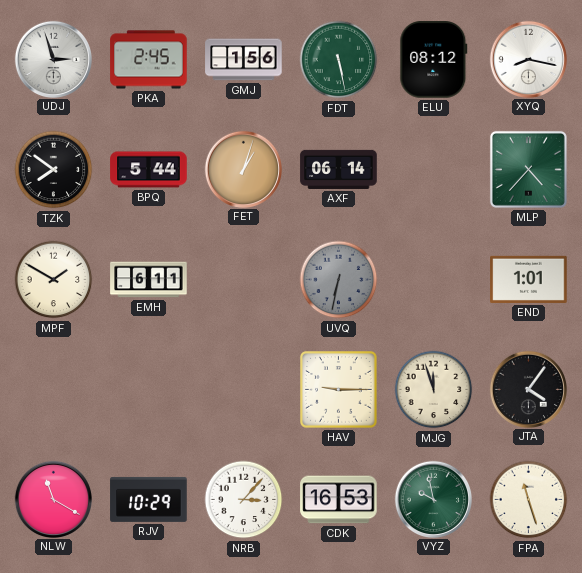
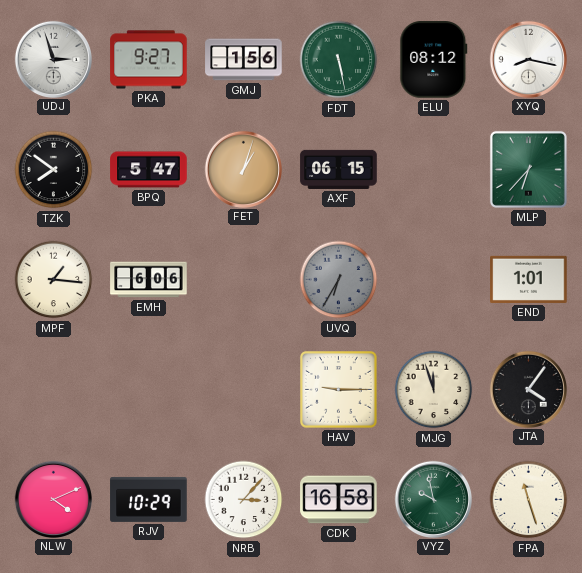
PKA: 2:45 -> 9:27
BPQ: 5:44 -> 5:47
AXF: 06:14 -> 06:15
MLP: 4:37 -> 6:37
MPF: 1:50 -> 1:16
EMH: 6:11 -> 6:06
UVQ: 6:32 -> 6:35
NLW: 11:20 -> 4:11
CDK: 16:53 -> 16:58
